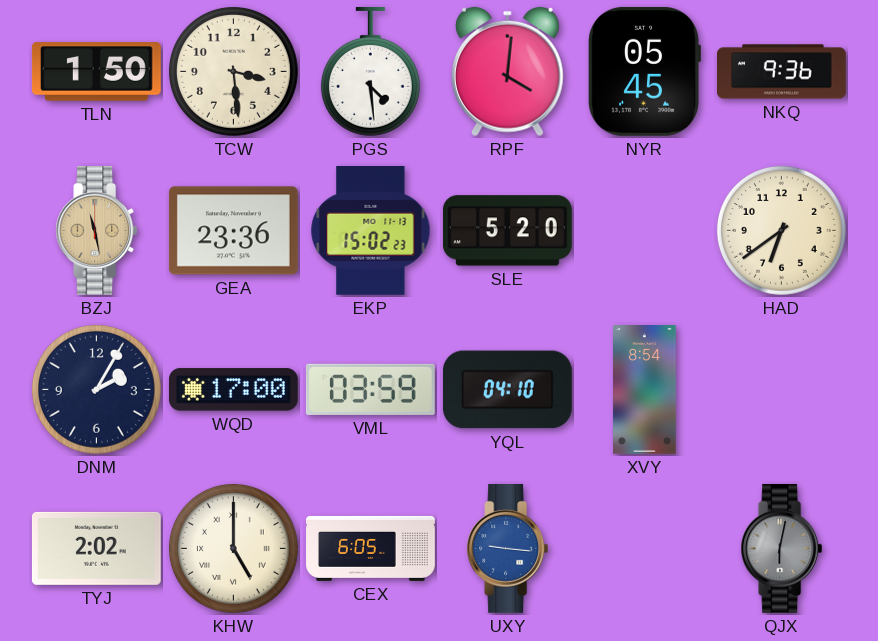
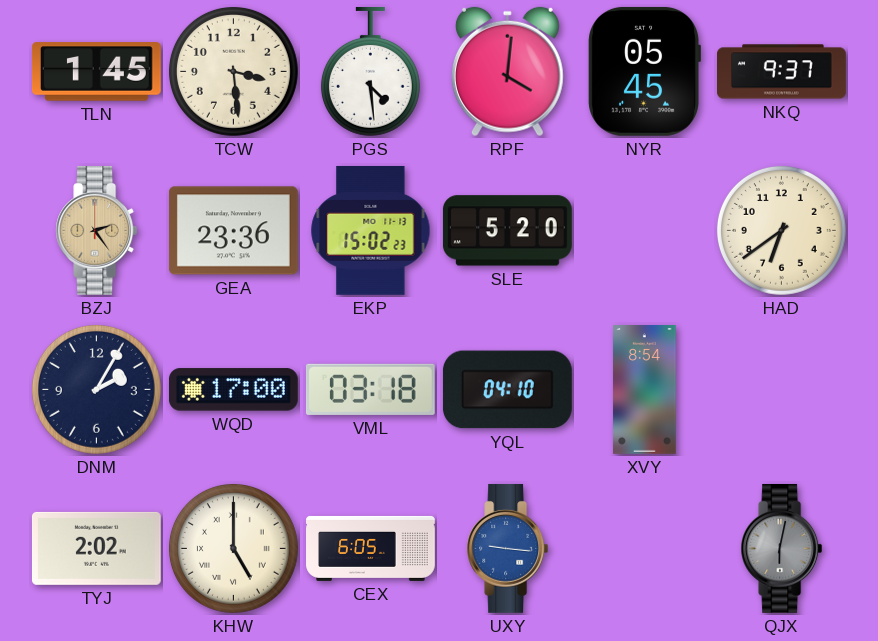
TLN: 1:50 -> 1:45
NKQ: 9:36 -> 9:37
BZJ: 11:28 -> 2:24
VML: 03:59 -> 03:18
